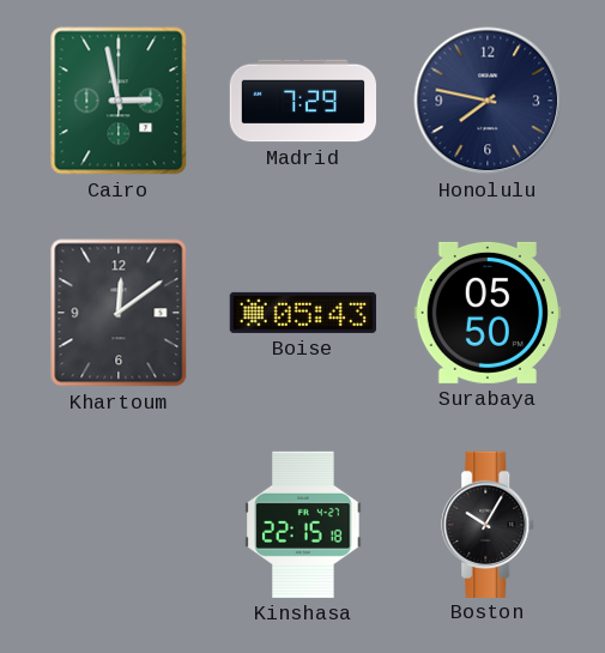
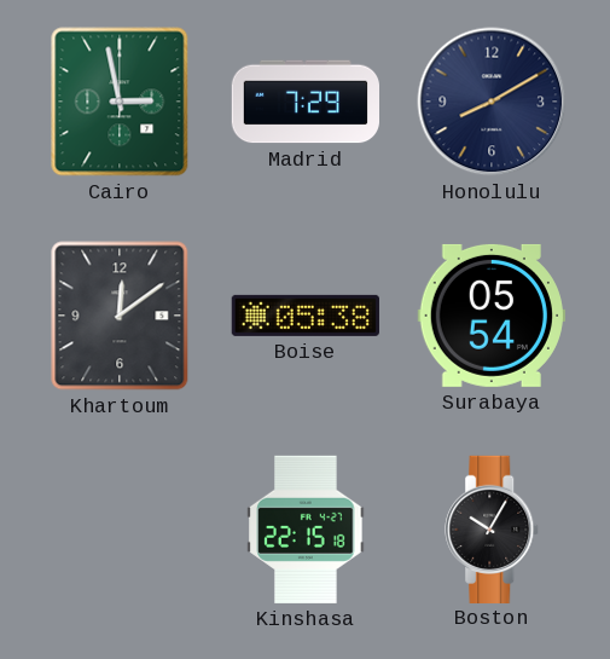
Honolulu: 7:47 -> 8:10
Boise: 05:43 -> 05:38
Surabaya: 05:50 -> 05:54
